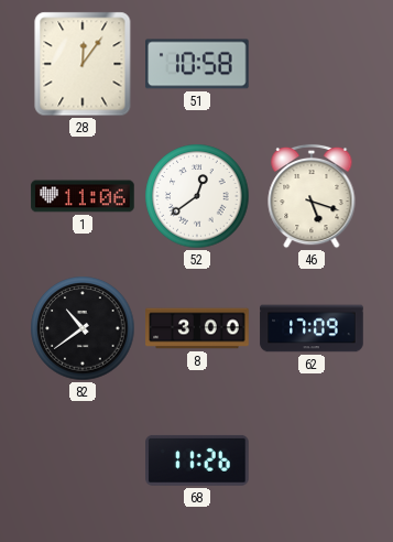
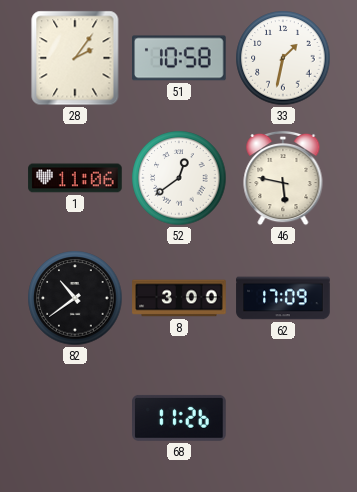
28: 12:06 -> 2:06
33: none -> 1:32
46: 5:18 -> 5:47
